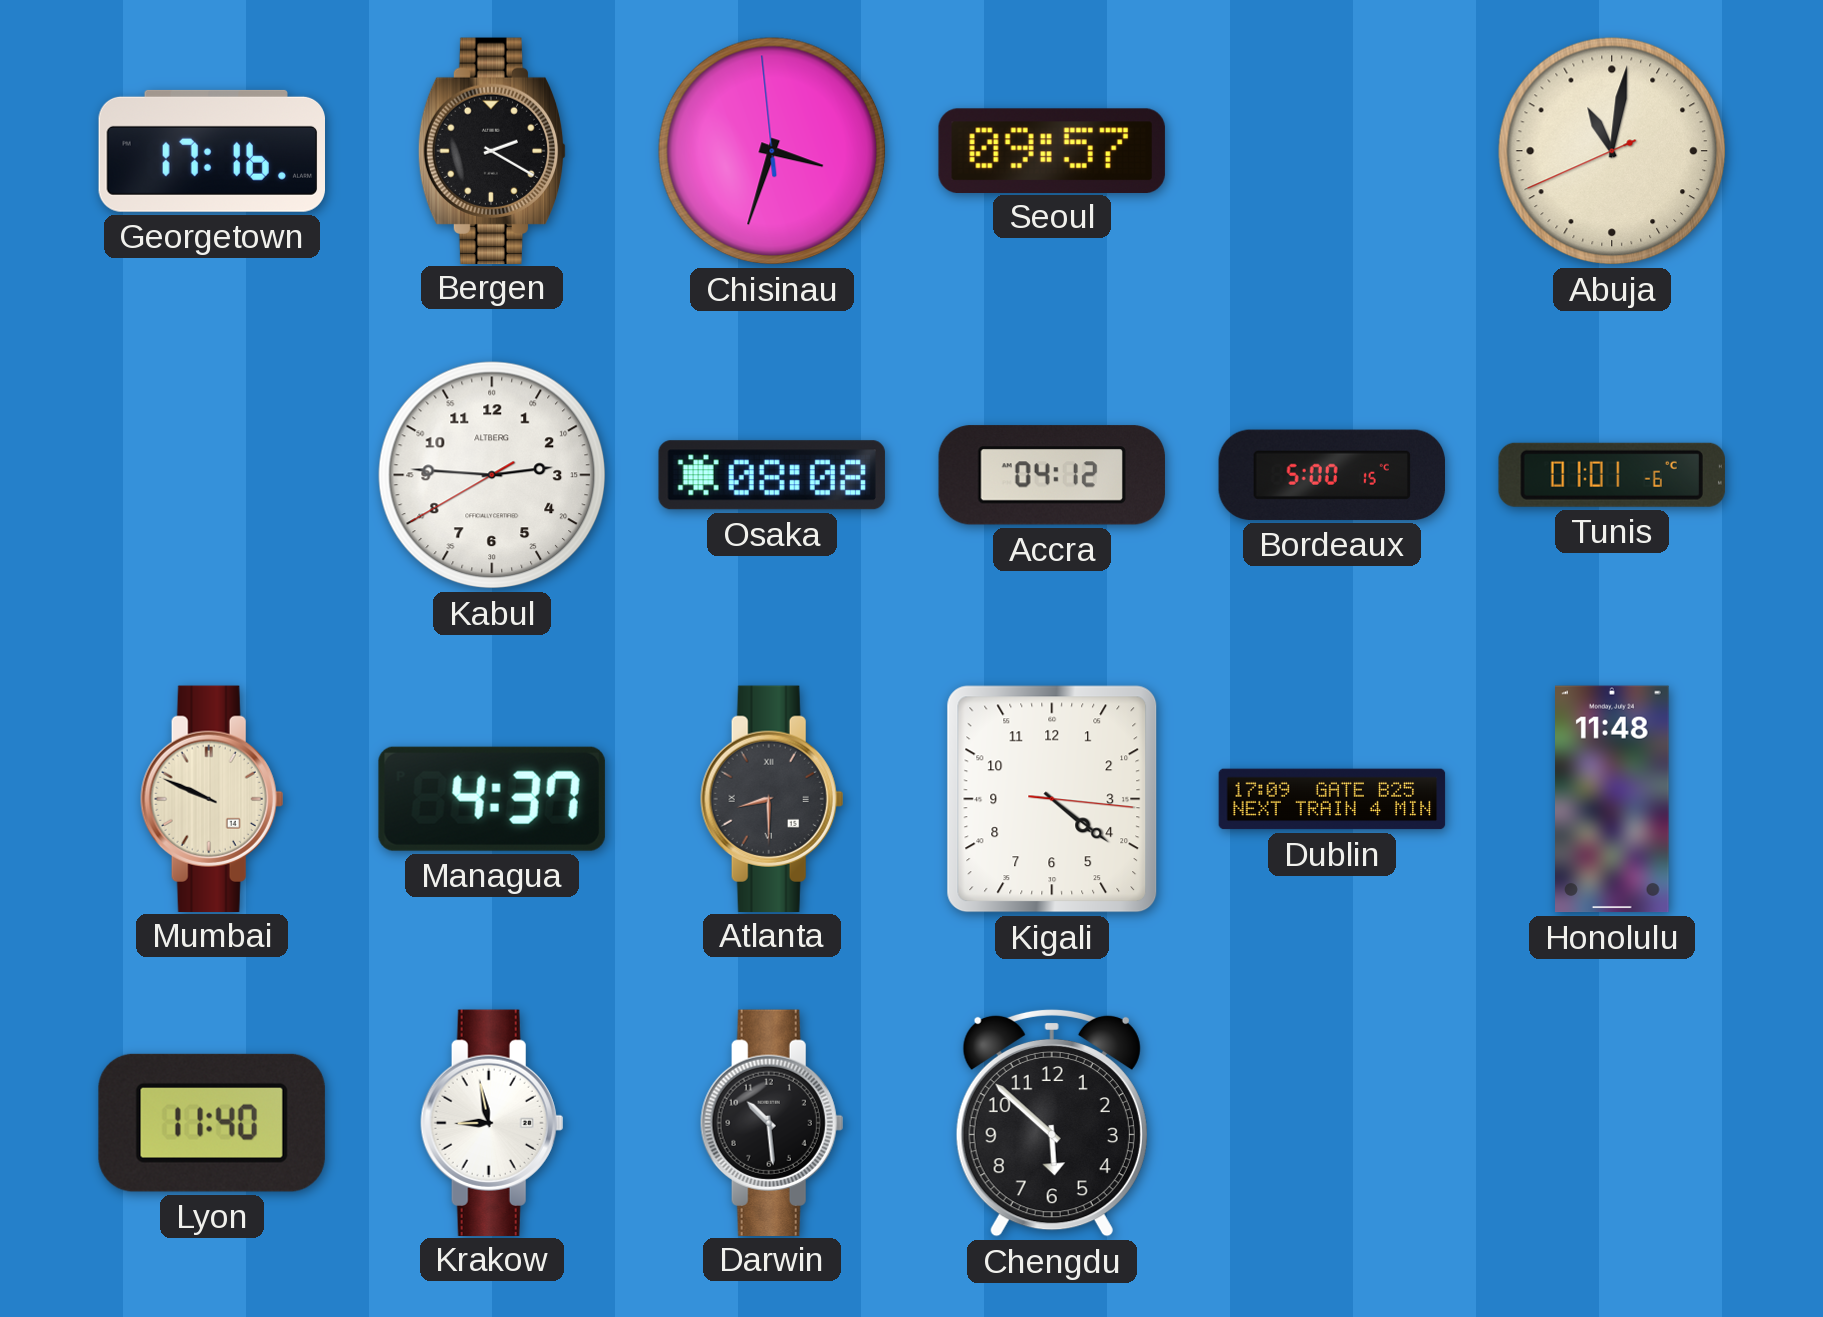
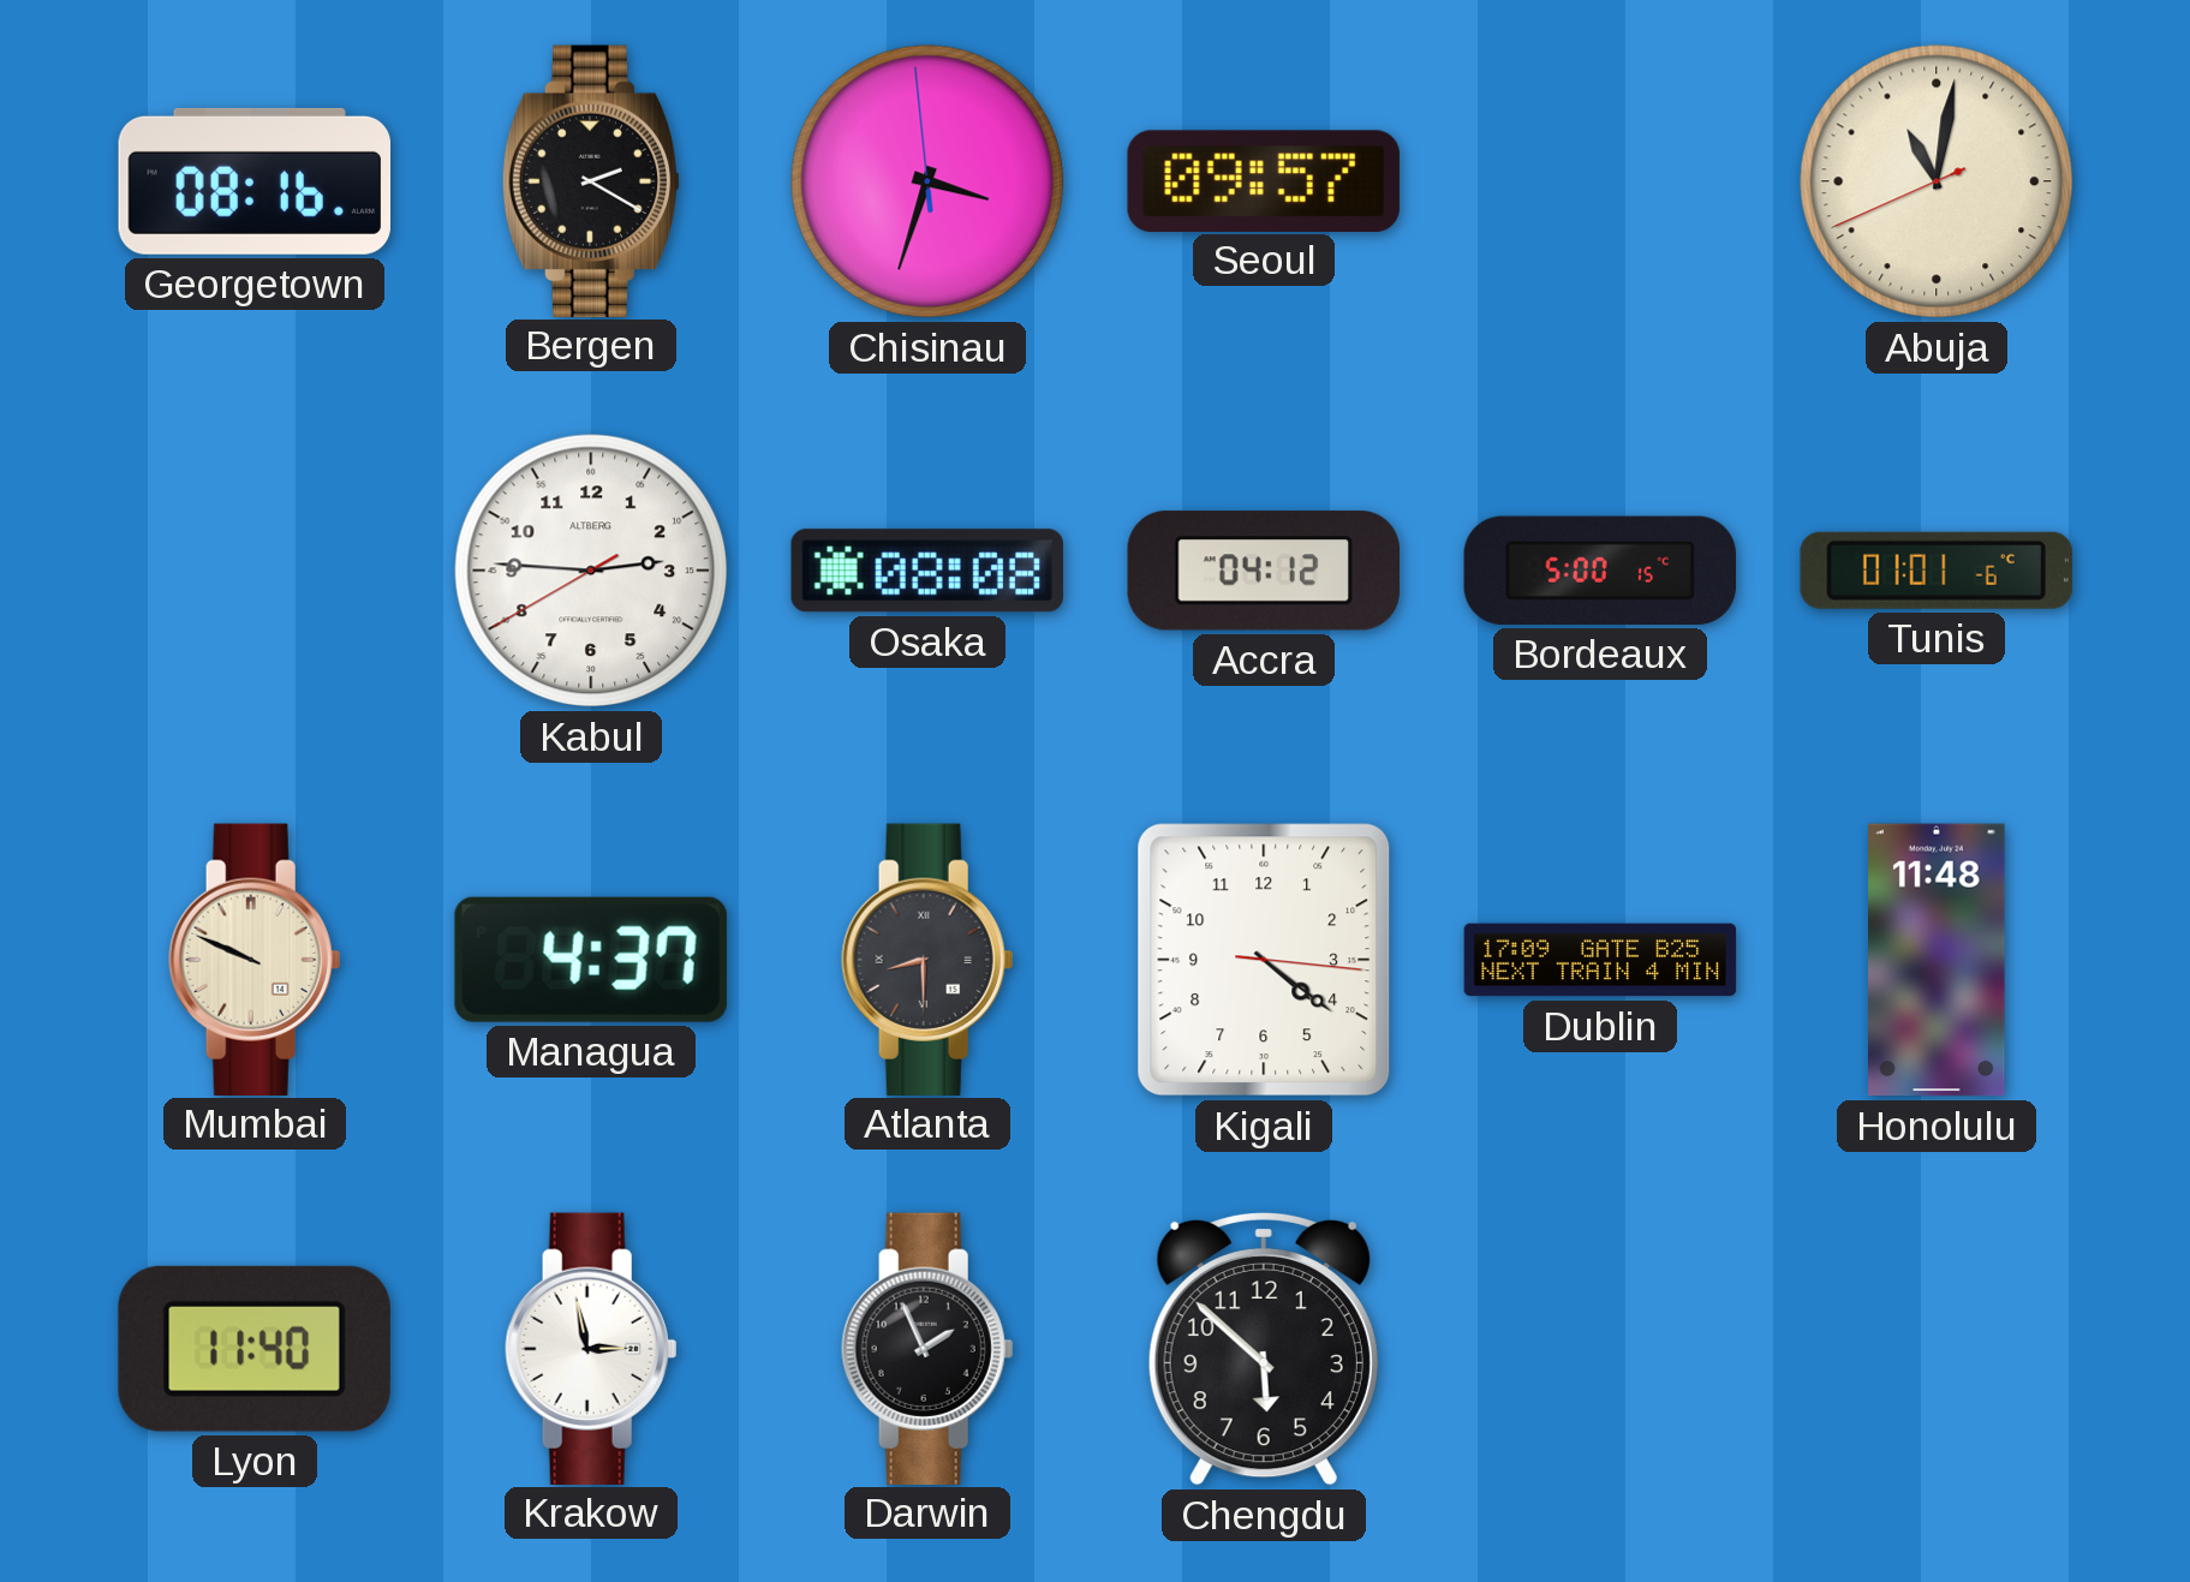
Georgetown: 17:16 -> 08:16
Krakow: 8:58 -> 2:58
Darwin: 10:29 -> 1:56
